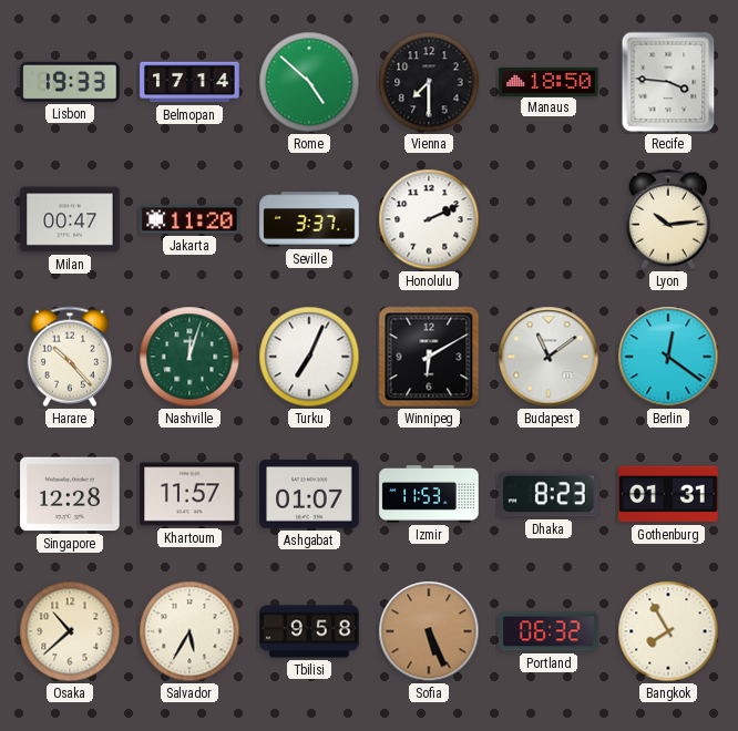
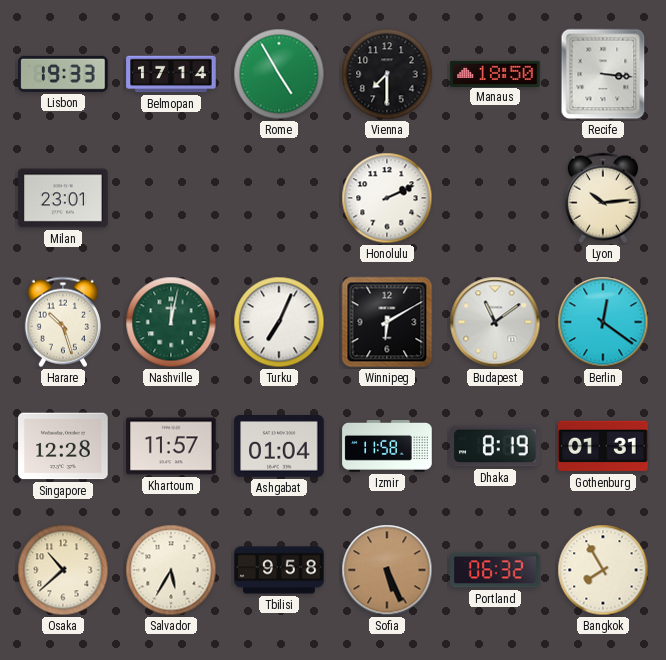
Rome: 4:52 -> 4:55
Recife: 3:46 -> 3:16
Milan: 00:47 -> 23:01
Jakarta: 11:20 -> none
Seville: 3:37 -> none
Harare: 10:23 -> 10:27
Nashville: 12:03 -> 12:02
Ashgabat: 01:07 -> 01:04
Izmir: 11:53 -> 11:58
Dhaka: 8:23 -> 8:19
